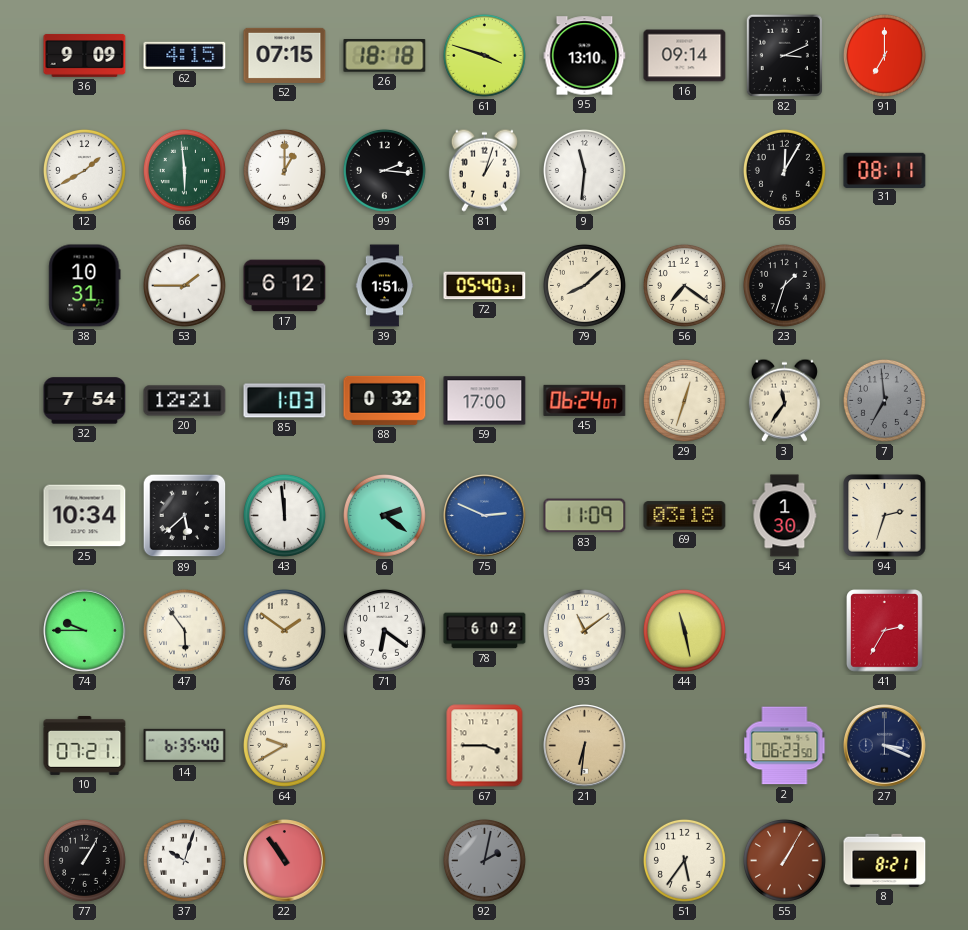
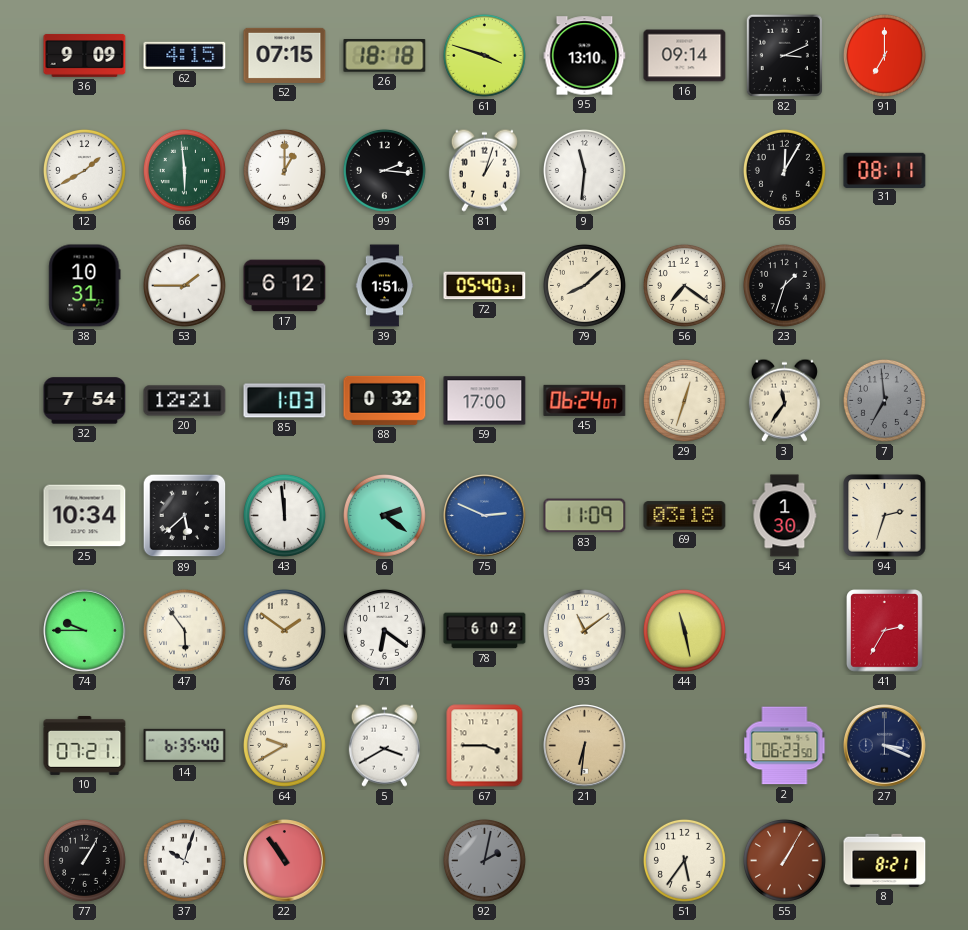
5: none -> 3:40
